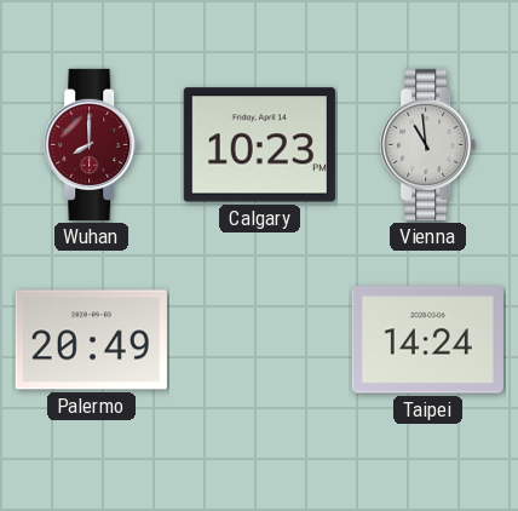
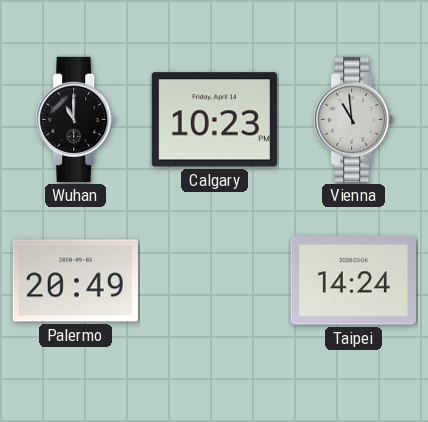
Wuhan: 8:00 -> 11:00
Wuhan dial: burgundy -> black
